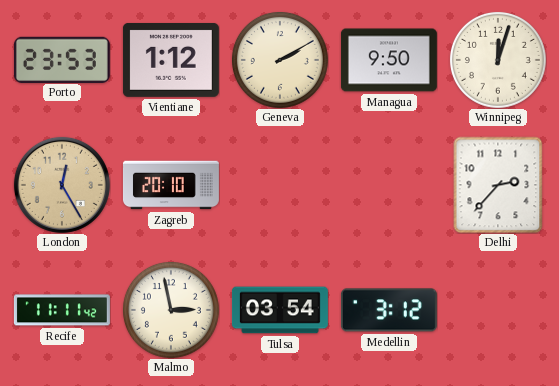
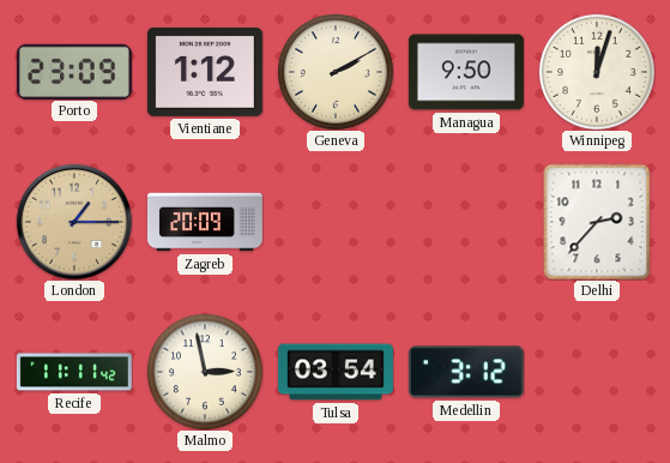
Porto: 23:53 -> 23:09
London: 12:25 -> 1:15
Zagreb: 20:10 -> 20:09
